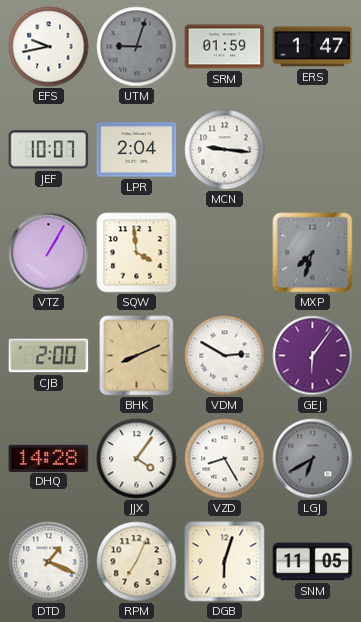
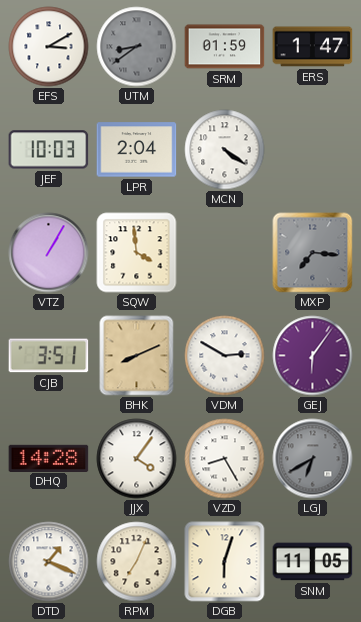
EFS: 9:43 -> 3:10
UTM: 9:03 -> 8:39
JEF: 10:07 -> 10:03
MCN: 9:16 -> 4:21
MXP: 7:33 -> 7:16
CJB: 2:00 -> 3:51
